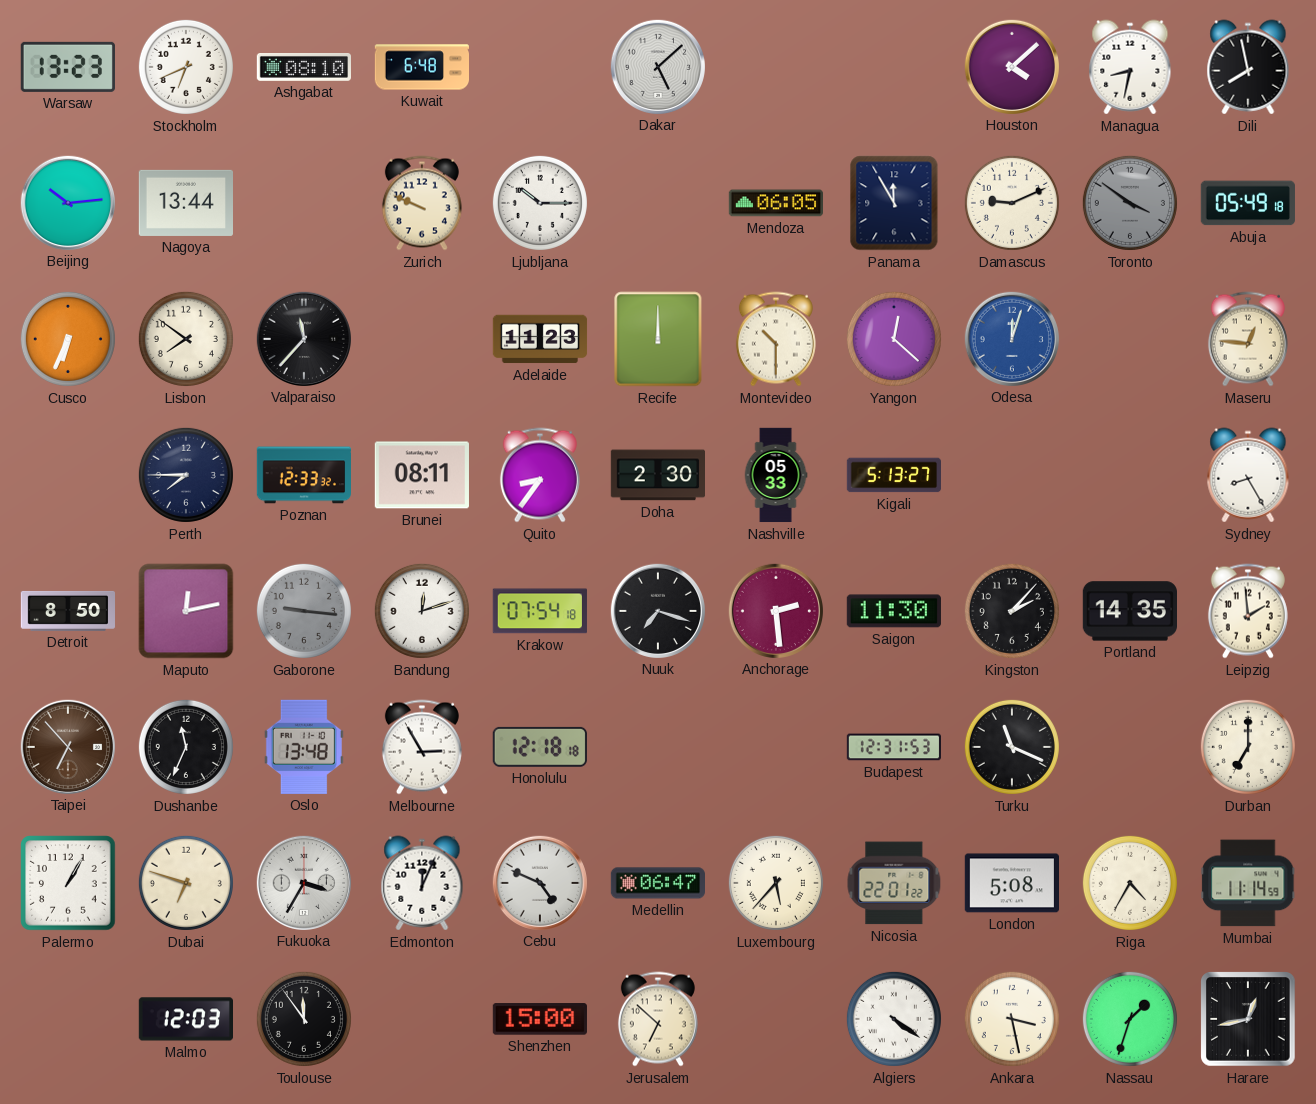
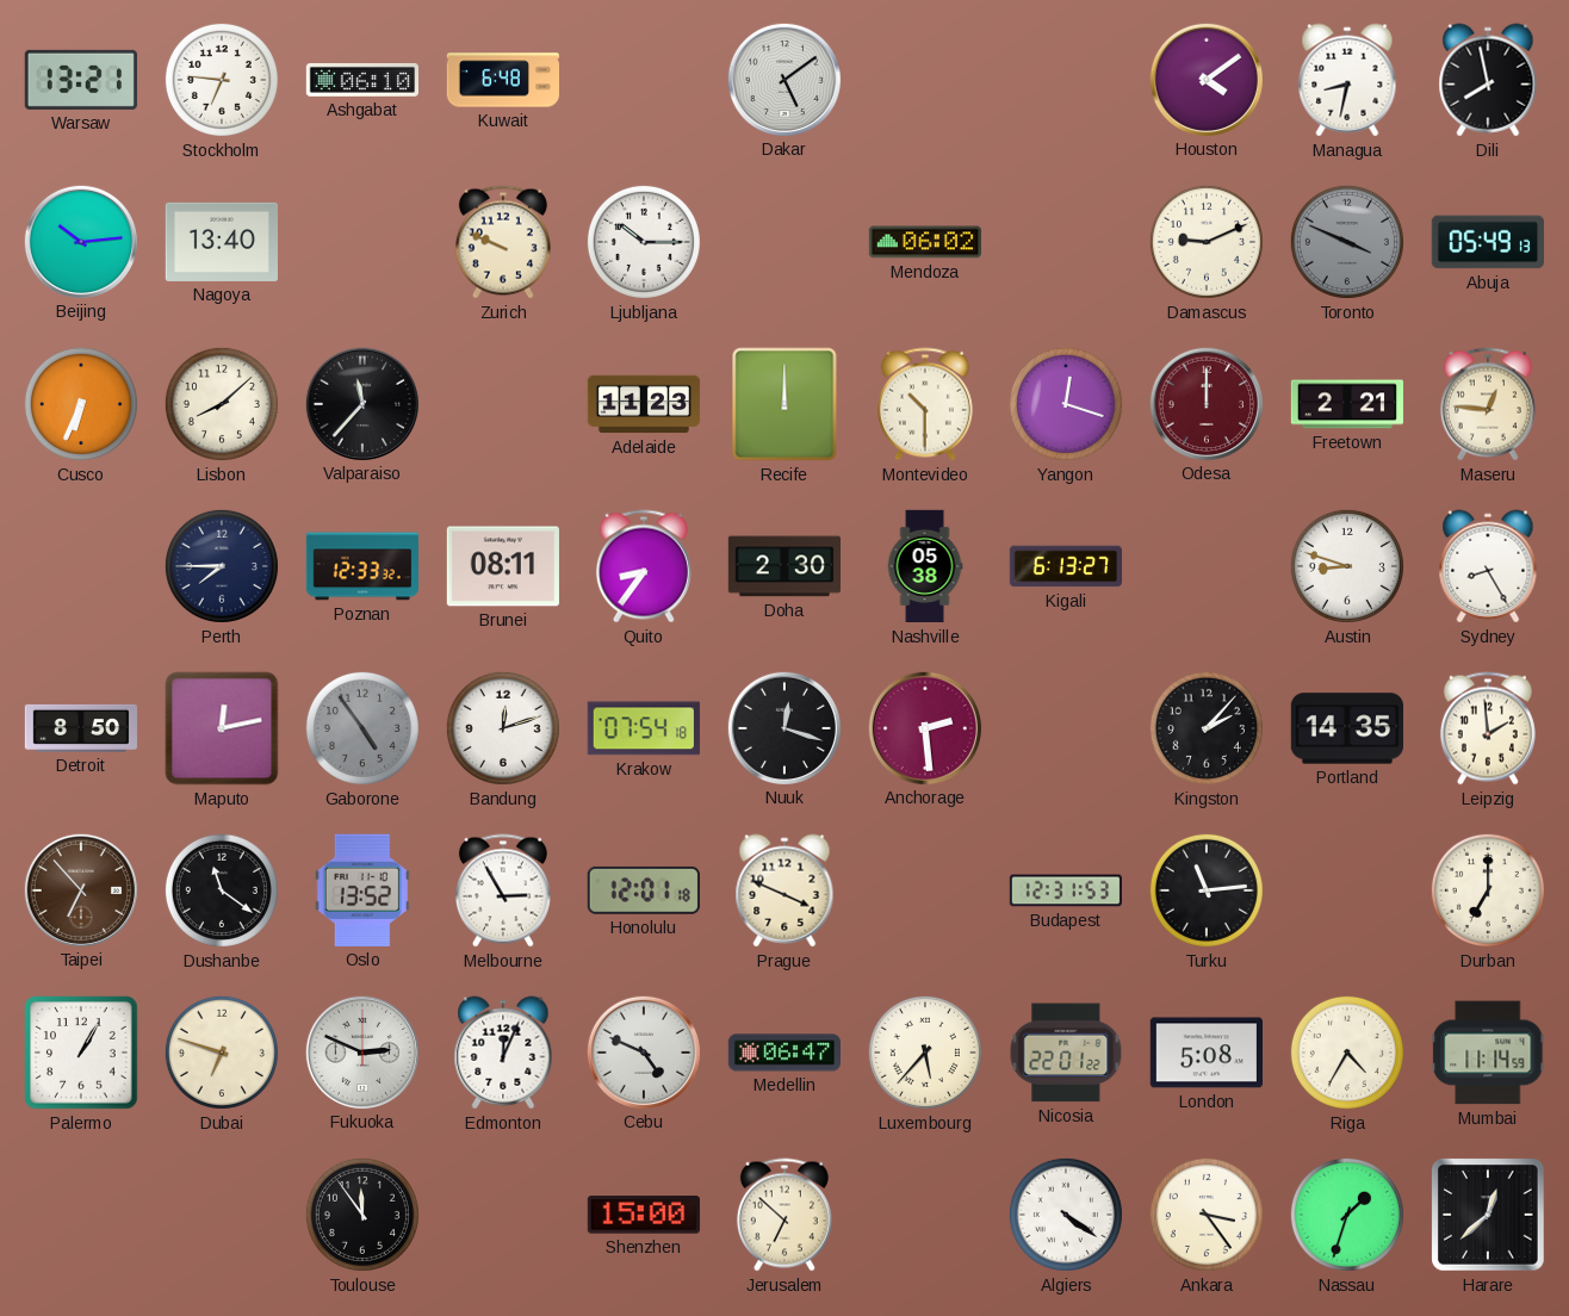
Warsaw: 13:23 -> 13:21
Stockholm: 6:41 -> 6:46
Ashgabat: 08:10 -> 06:10
Dakar: 5:08 -> 5:09
Houston: 4:08 -> 4:09
Nagoya: 13:44 -> 13:40
Mendoza: 06:05 -> 06:02
Panama: 11:55 -> none
Toronto: 3:51 -> 3:49
Abuja: 05:49:18 -> 05:49:13
Lisbon: 7:51 -> 8:08
Yangon: 12:22 -> 12:18
Odesa: 12:03 -> 12:00
Odesa dial: blue -> burgundy
Freetown: none -> 2:21
Nashville: 05:33 -> 05:38
Kigali: 5:13 -> 6:13
Austin: none -> 8:48
Gaborone: 9:16 -> 4:54
Nuuk: 7:18 -> 12:18
Saigon: 11:30 -> none
Dushanbe: 11:34 -> 11:21
Oslo: 13:48 -> 13:52
Honolulu: 12:18 -> 12:01
Prague: none -> 3:49
Turku: 11:19 -> 11:14
Fukuoka: 3:35 -> 2:49
Malmo: 12:03 -> none
Ankara: 3:28 -> 3:24
Harare: 12:43 -> 12:38
